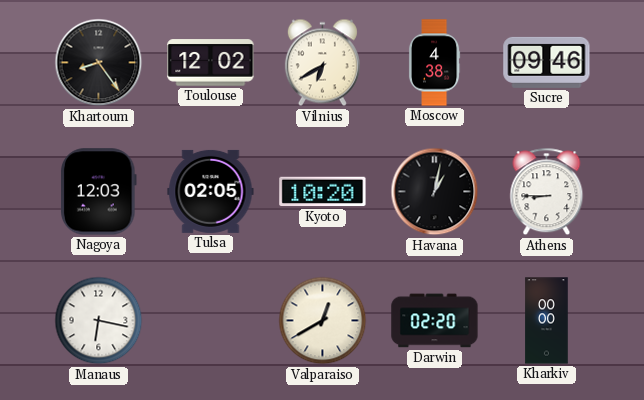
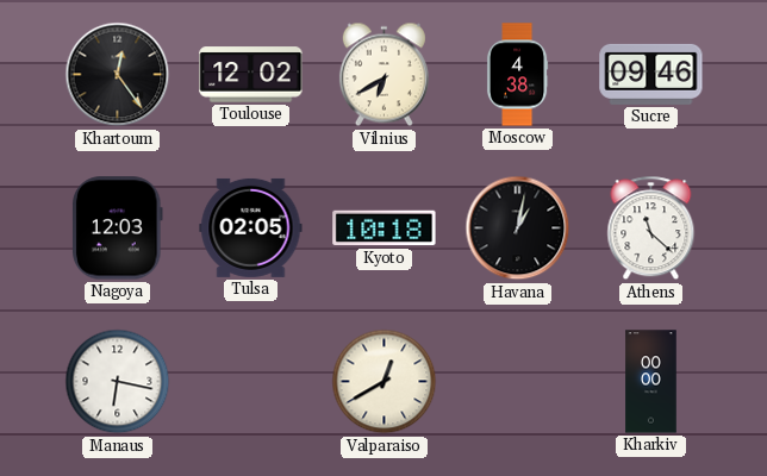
Khartoum: 8:24 -> 12:24
Kyoto: 10:20 -> 10:18
Athens: 8:45 -> 11:22
Darwin: 02:20 -> none
